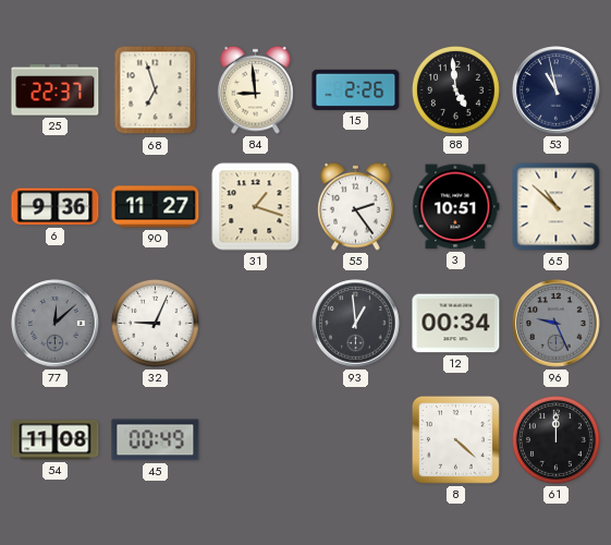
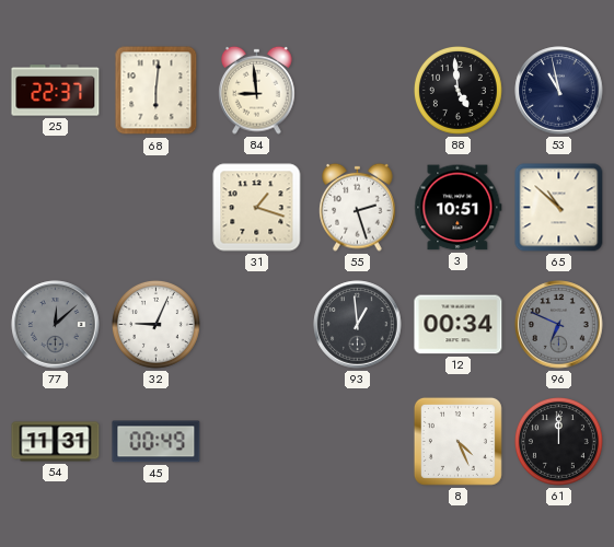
68: 6:57 -> 6:01
15: 2:26 -> none
6: 9:36 -> none
90: 11:27 -> none
55: 2:24 -> 2:27
96: 9:26 -> 6:49
54: 11:08 -> 11:31
8: 4:22 -> 4:26
